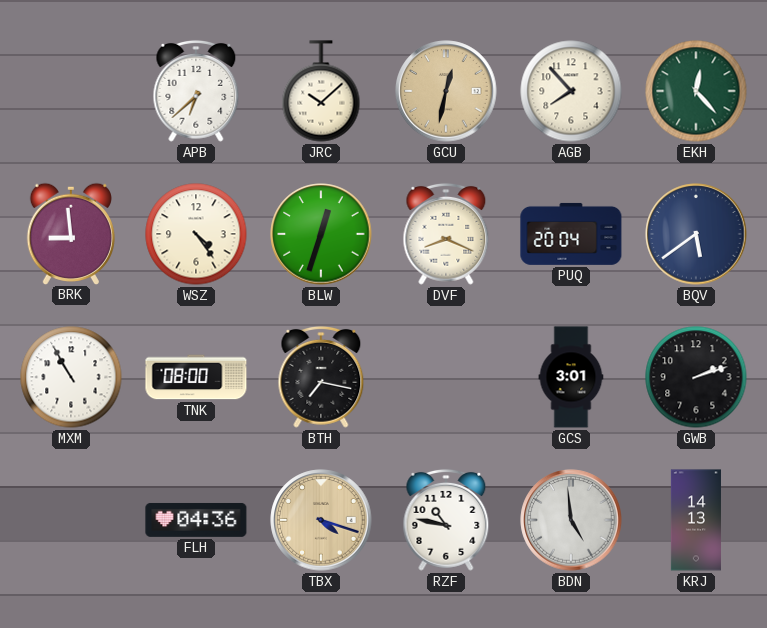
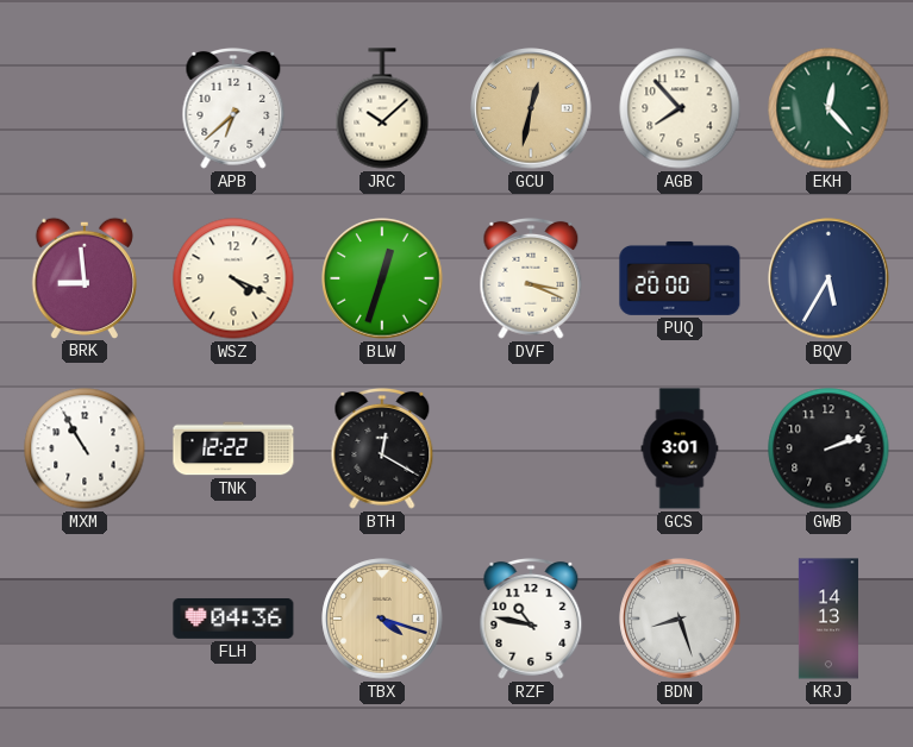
WSZ: 4:24 -> 4:19
DVF: 8:19 -> 3:19
PUQ: 20:04 -> 20:00
BQV: 5:39 -> 5:35
TNK: 08:00 -> 12:22
BTH: 7:17 -> 12:20
BDN: 4:59 -> 8:27
